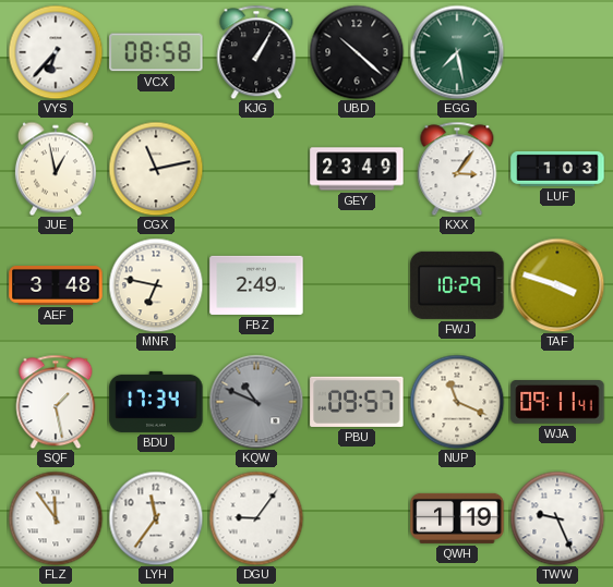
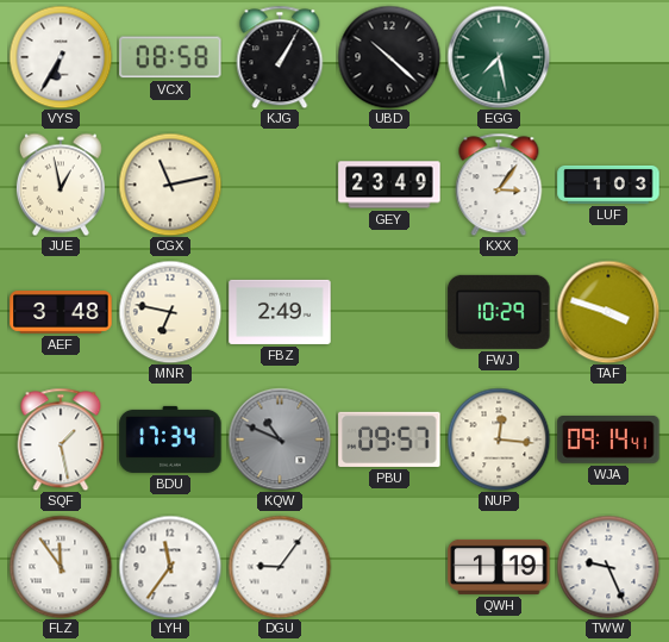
VYS: 6:37 -> 6:35
NUP: 11:19 -> 12:16
WJA: 09:11 -> 09:14
